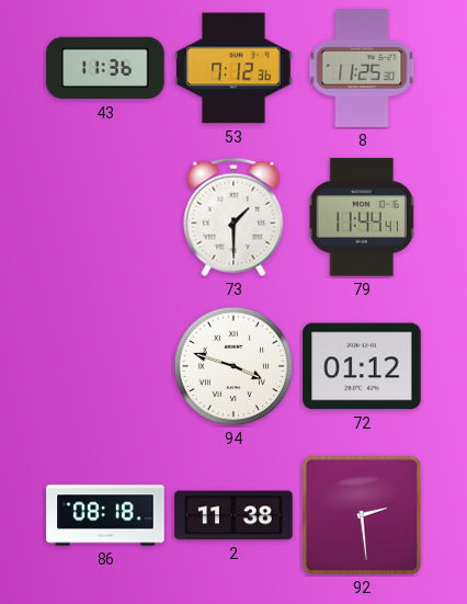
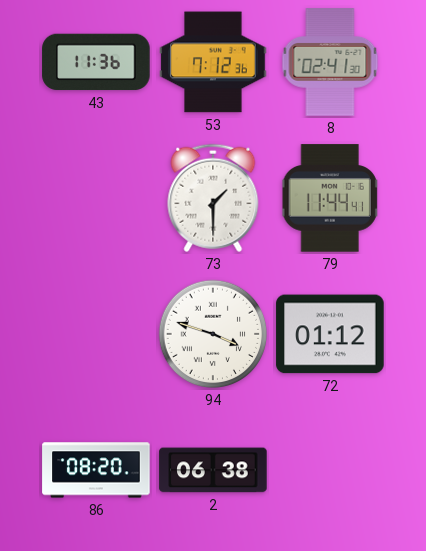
8: 11:25 -> 02:41
86: 08:18 -> 08:20
2: 11:38 -> 06:38
92: 2:29 -> none
